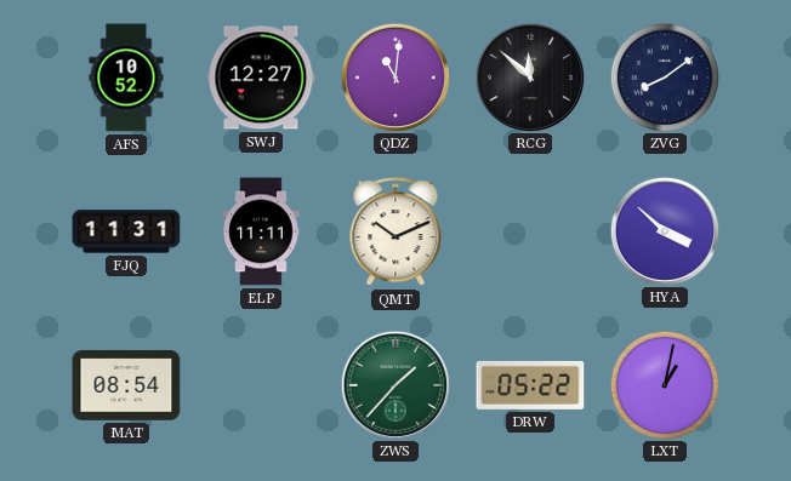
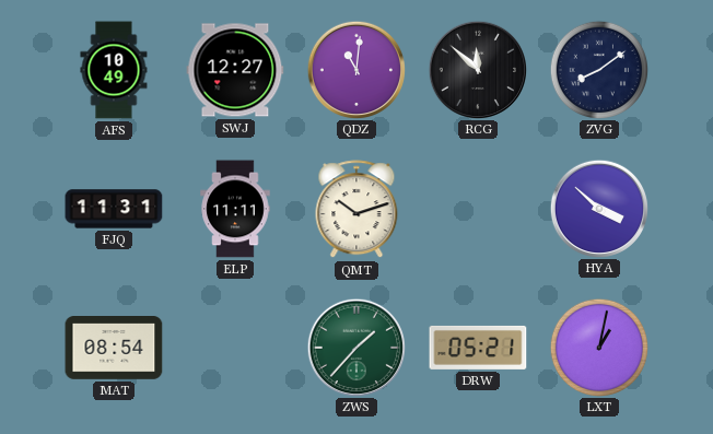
AFS: 10:52 -> 10:49
QMT: 10:11 -> 10:12
DRW: 05:22 -> 05:21
